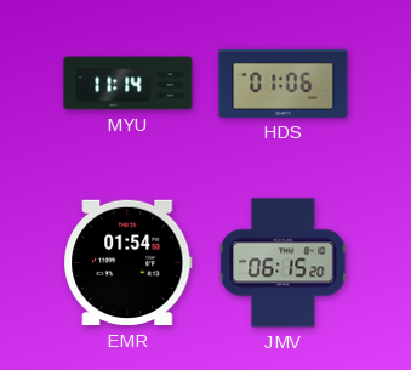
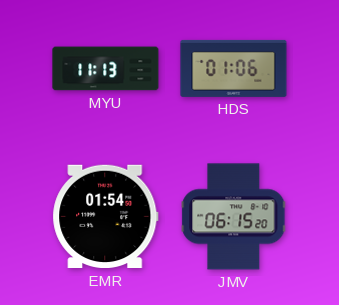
MYU: 11:14 -> 11:13
